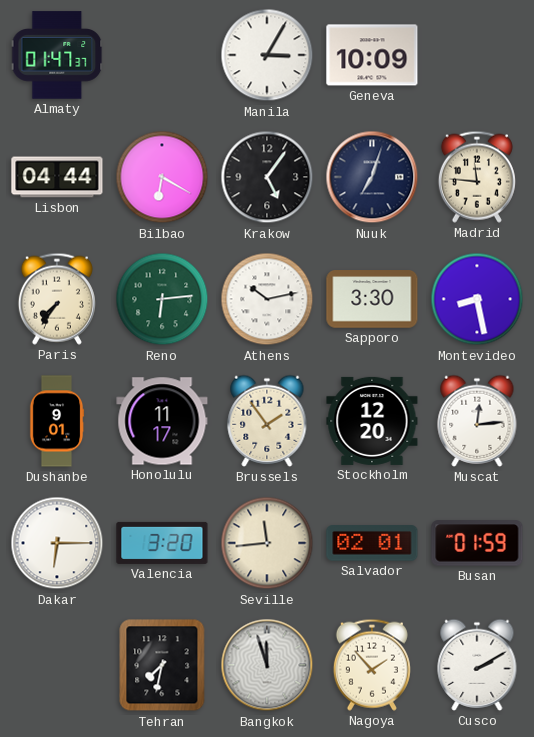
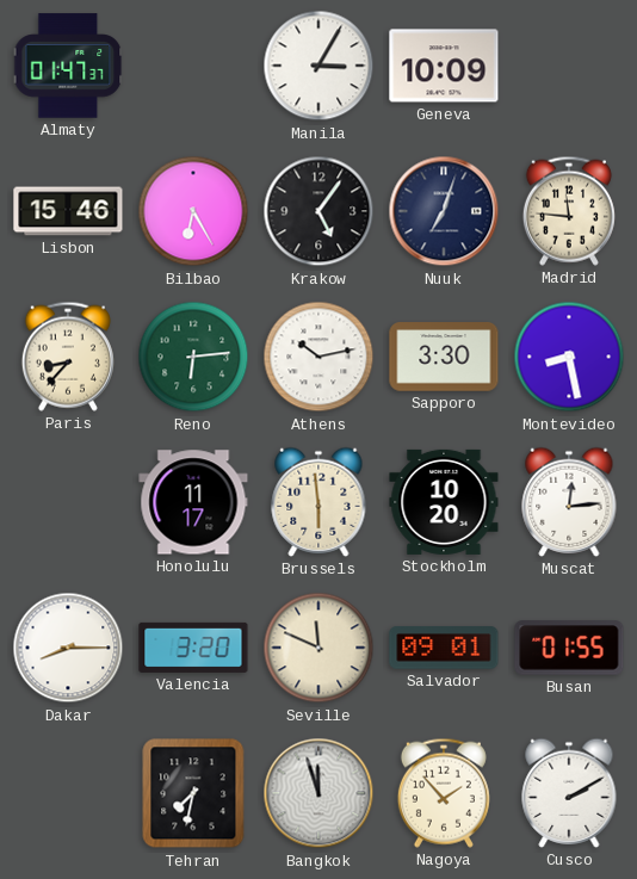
Lisbon: 04:44 -> 15:46
Bilbao: 6:20 -> 6:25
Paris: 7:36 -> 8:37
Dushanbe: 9:01 -> none
Brussels: 1:54 -> 5:59
Stockholm: 12:20 -> 10:20
Dakar: 6:15 -> 8:15
Seville: 11:44 -> 11:49
Salvador: 02:01 -> 09:01
Busan: 01:59 -> 01:55
